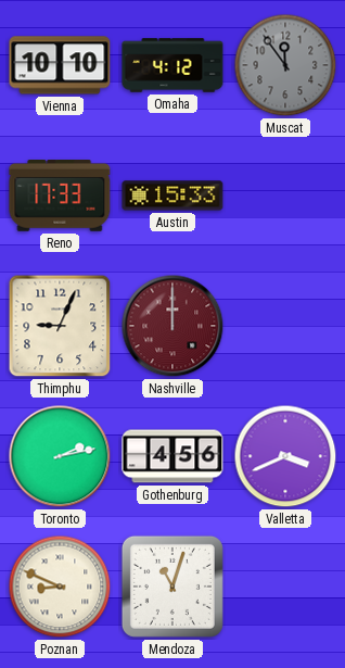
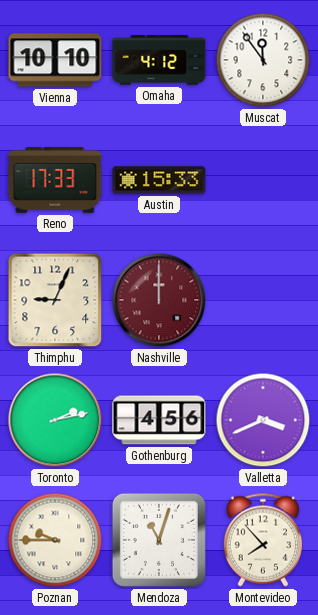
Muscat dial: grey -> white
Poznan: 8:49 -> 9:45
Montevideo: none -> 7:53
